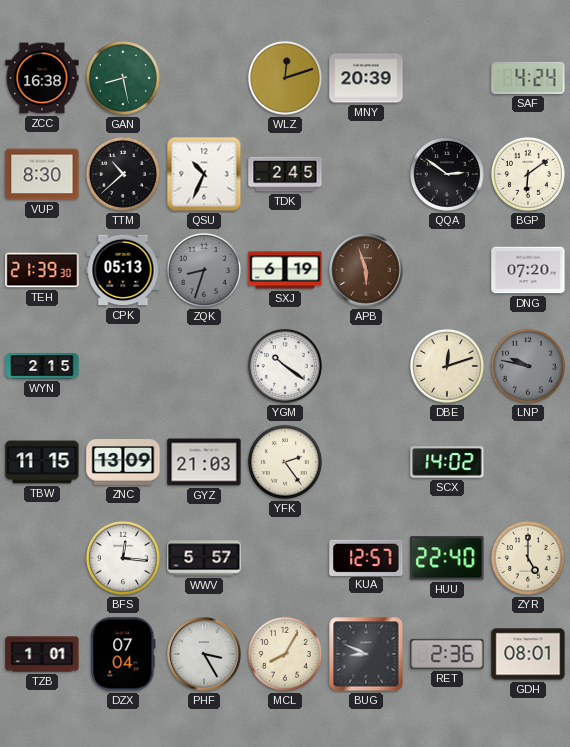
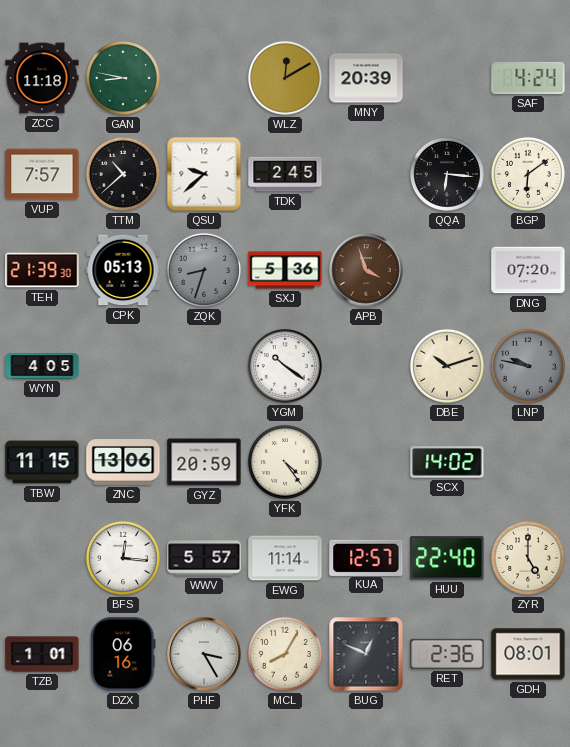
ZCC: 16:38 -> 11:18
GAN: 8:28 -> 8:47
WLZ: 12:12 -> 12:10
VUP: 8:30 -> 7:57
QSU: 10:34 -> 9:38
QQA: 2:51 -> 6:16
SXJ: 6:19 -> 5:36
APB: 5:57 -> 3:57
WYN: 2:15 -> 4:05
DBE: 12:12 -> 10:12
ZNC: 13:09 -> 13:06
GYZ: 21:03 -> 20:59
YFK: 2:24 -> 4:24
EWG: none -> 11:14
DZX: 07:04 -> 06:16
BUG: 8:49 -> 12:49
